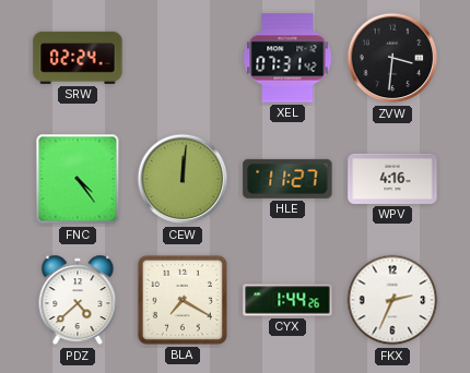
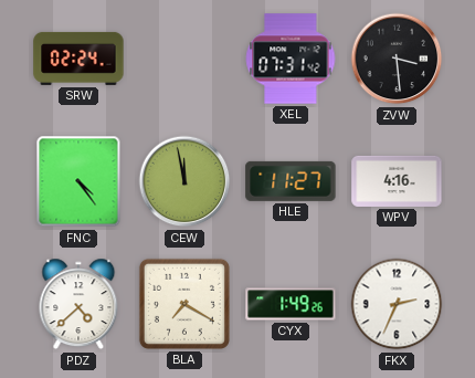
ZVW: 3:31 -> 3:29
CEW: 12:01 -> 11:58
CYX: 1:44 -> 1:49
